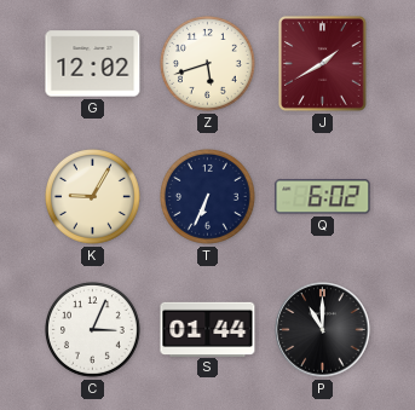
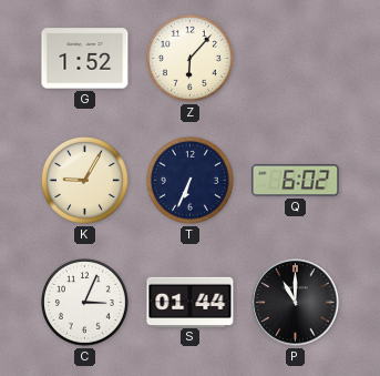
G: 12:02 -> 1:52
Z: 5:42 -> 6:07
J: 1:40 -> none
